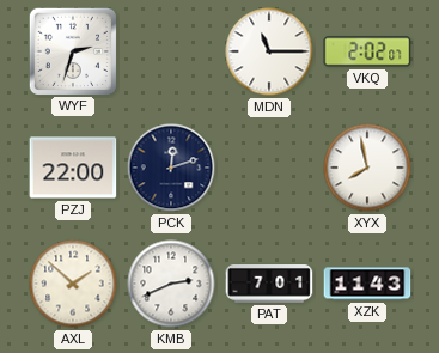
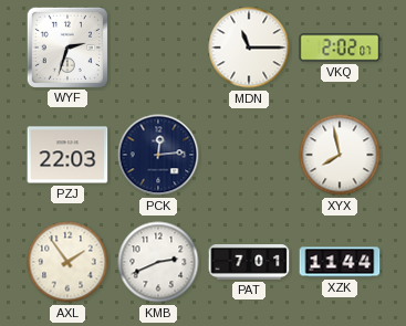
PZJ: 22:00 -> 22:03
PCK: 12:12 -> 12:14
AXL: 1:52 -> 1:54
XZK: 11:43 -> 11:44
